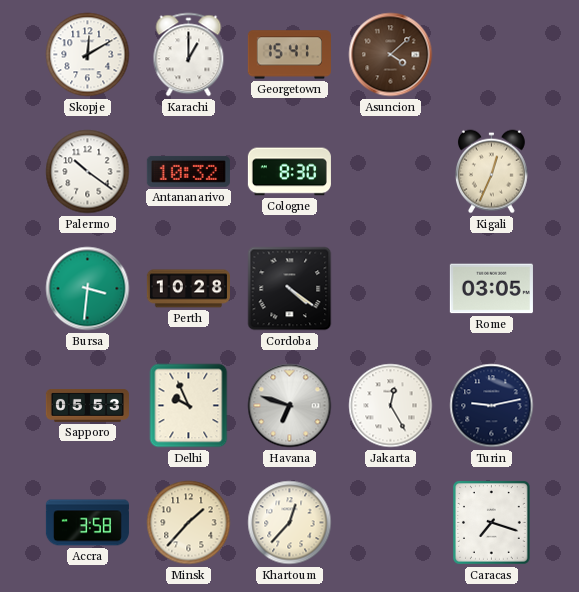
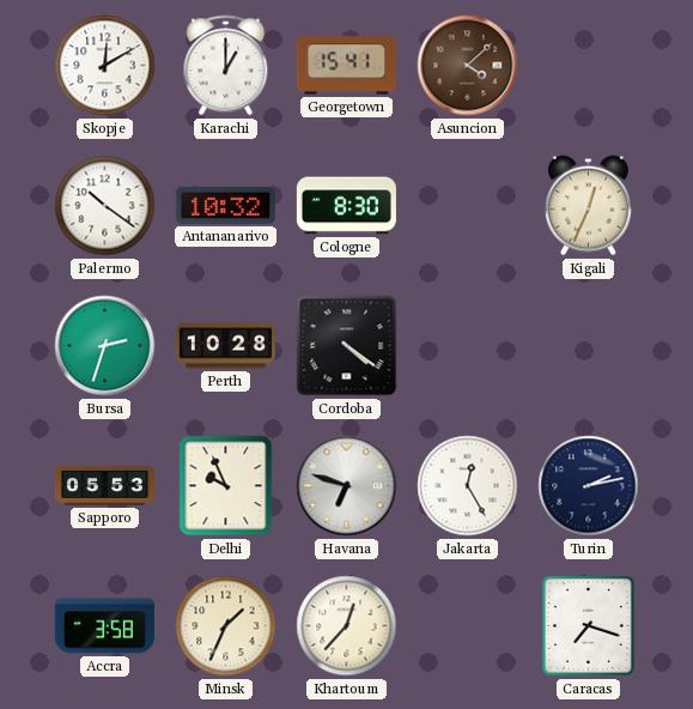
Bursa: 3:31 -> 2:33
Rome: 03:05 -> none
Turin: 9:13 -> 2:13
Minsk: 1:37 -> 1:34
